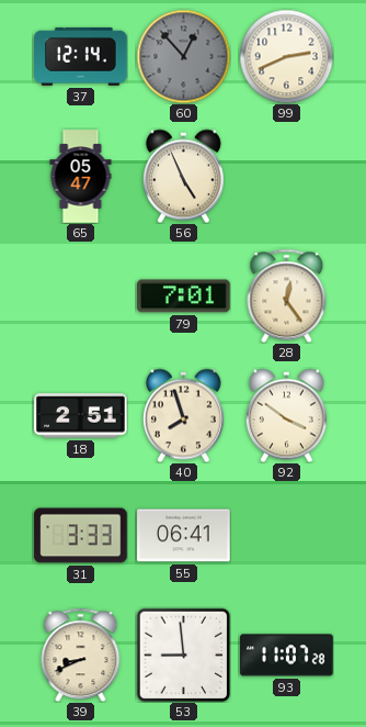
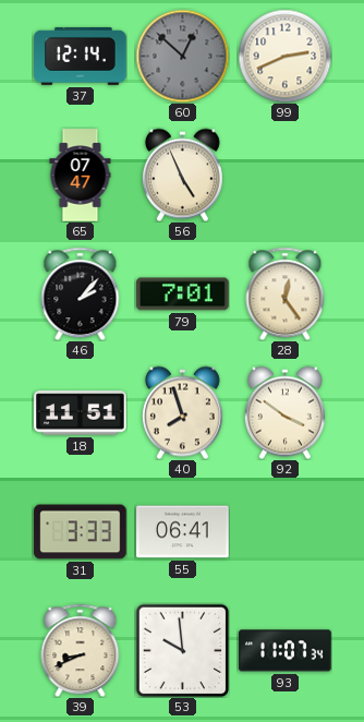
60: 12:53 -> 12:52
65: 05:47 -> 07:47
46: none -> 2:07
18: 2:51 -> 11:51
53: 8:59 -> 9:59
93: 11:07:28 -> 11:07:34
